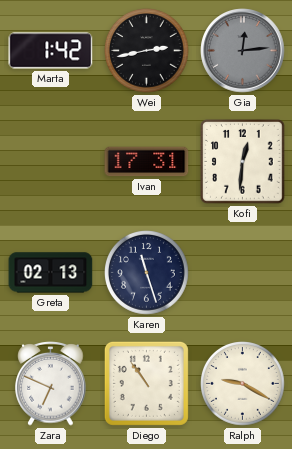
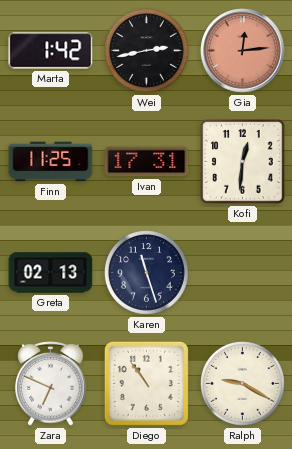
Gia dial: grey -> salmon
Finn: none -> 11:25
